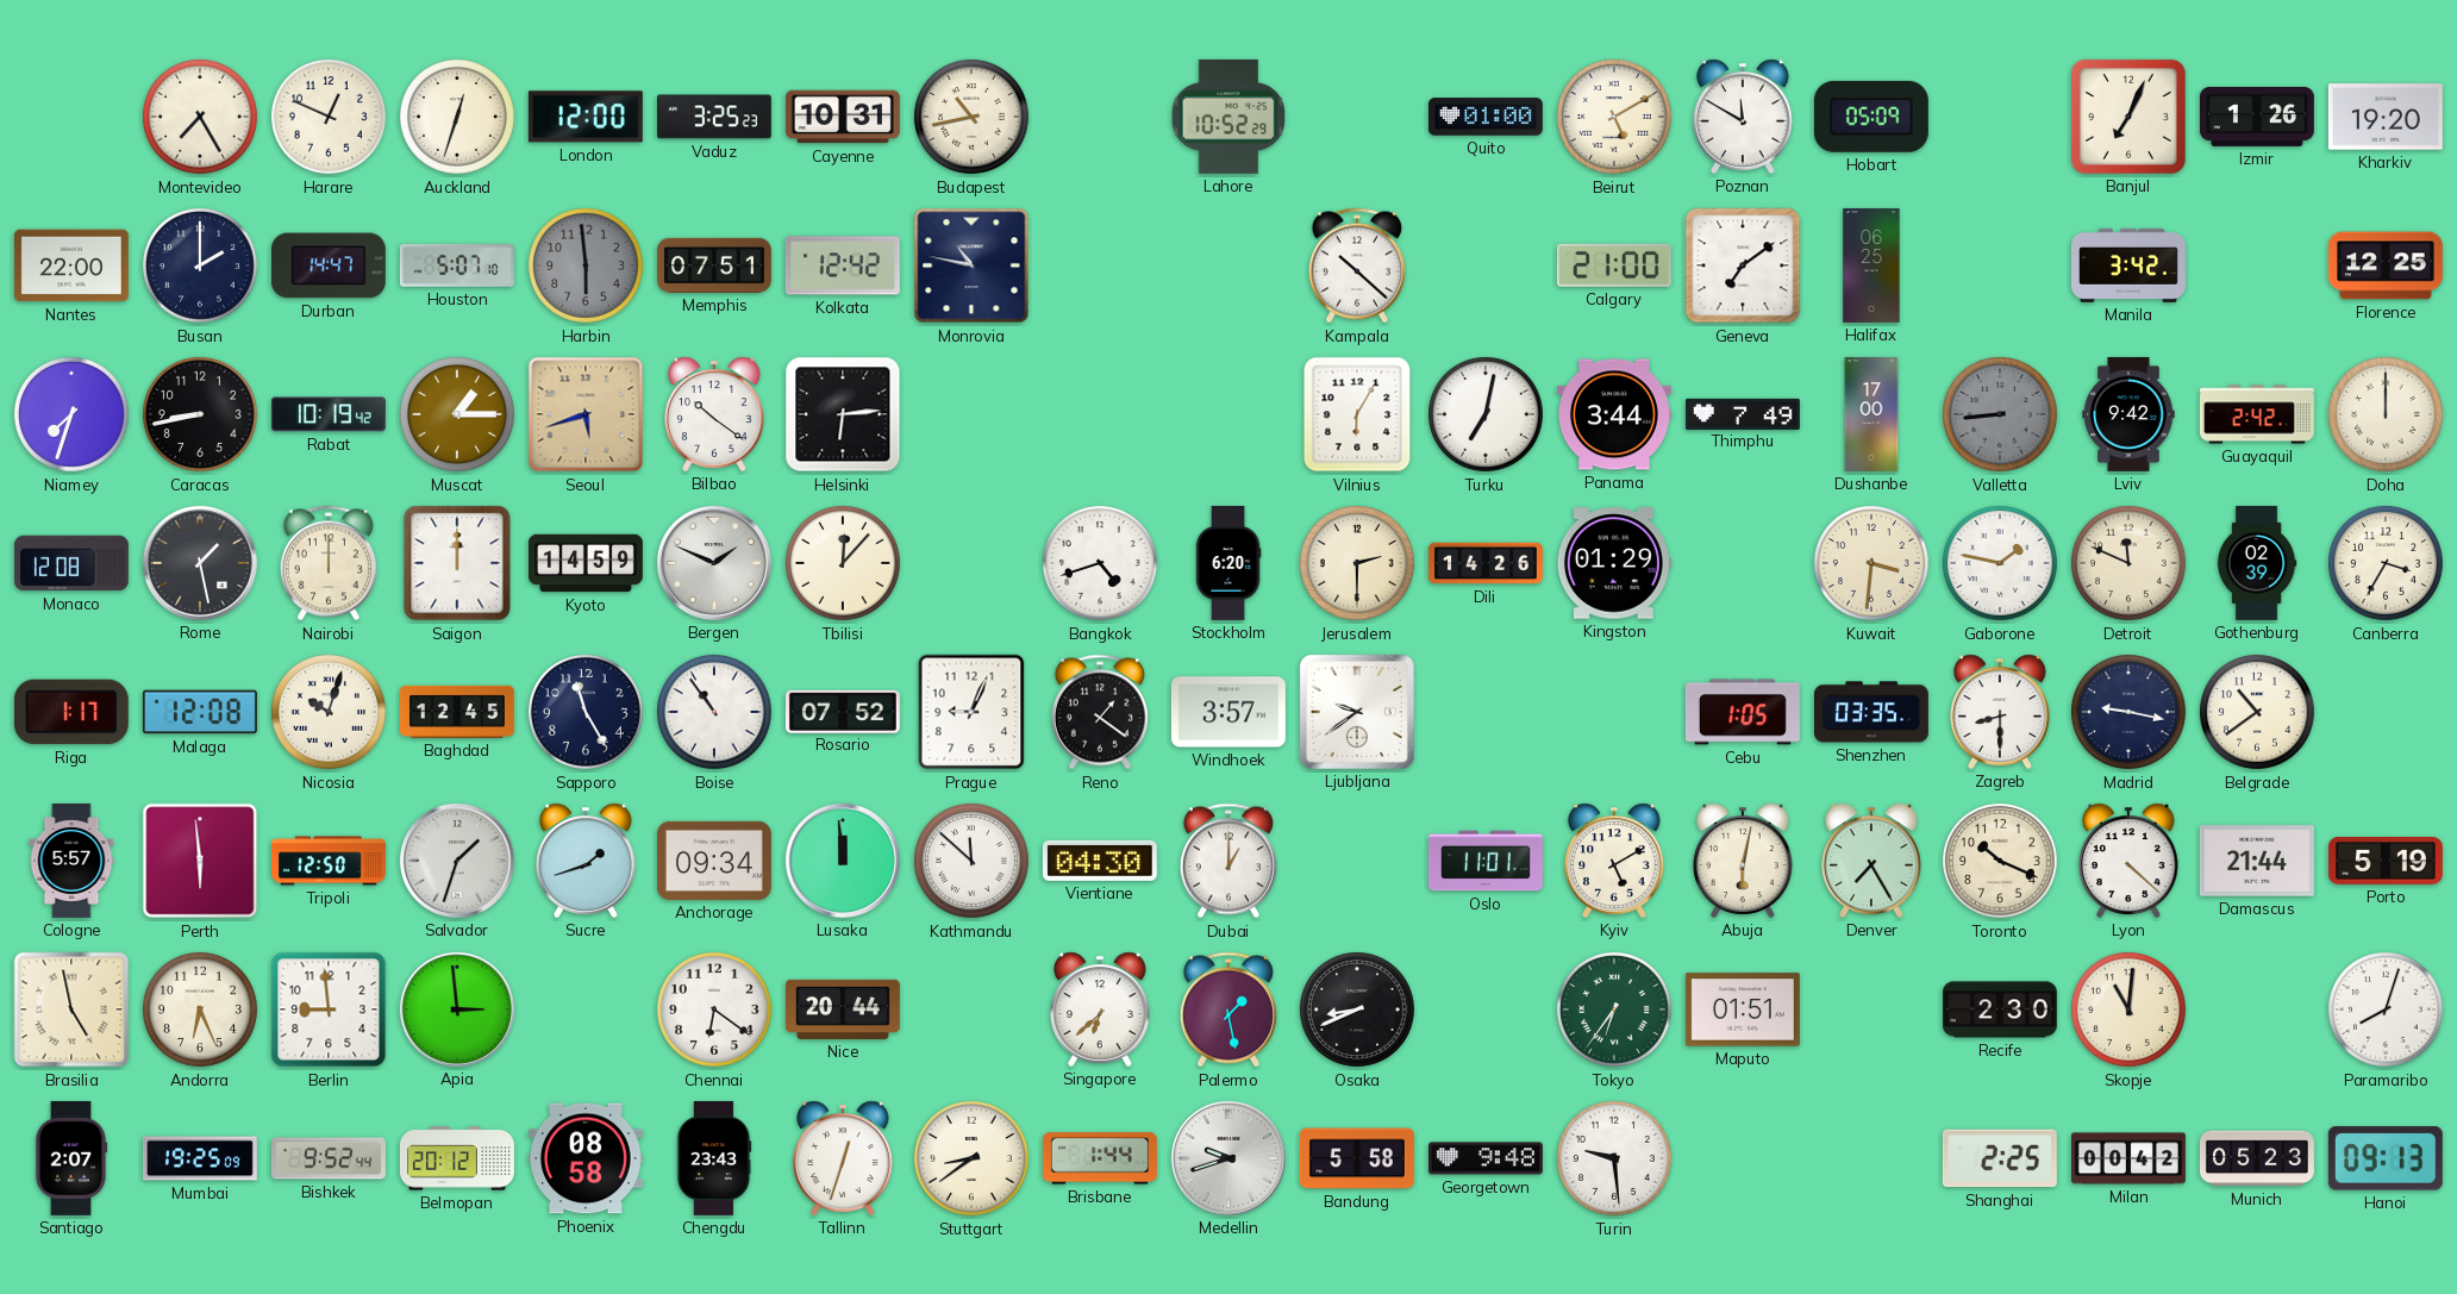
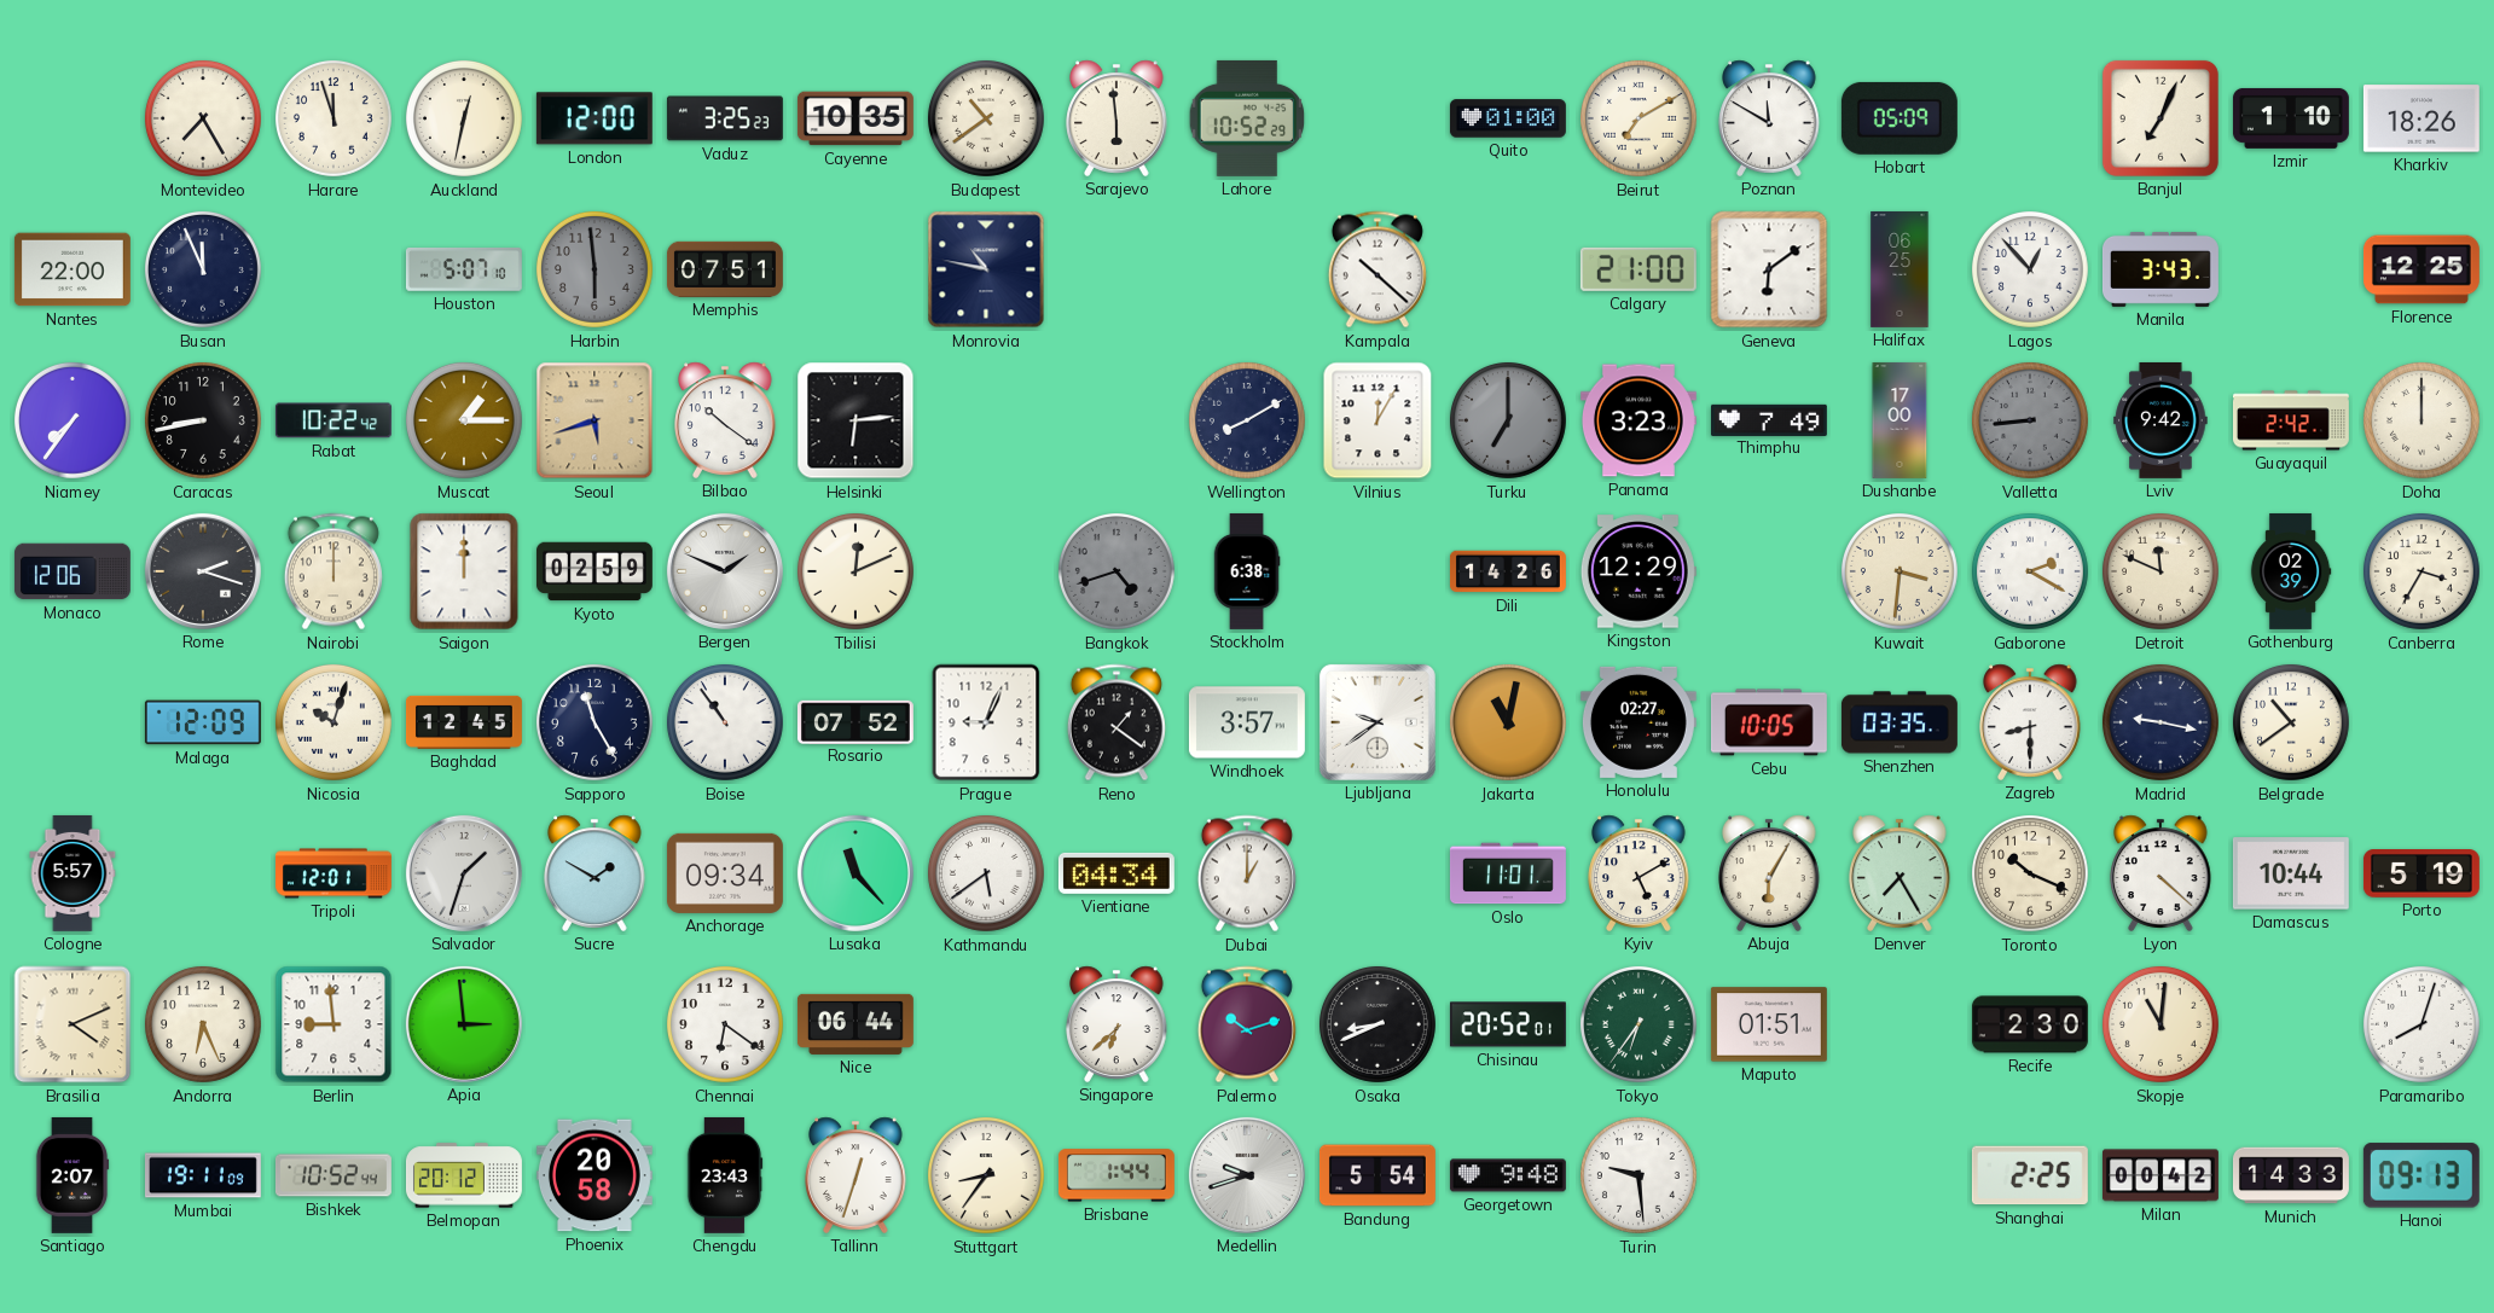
Harare: 12:49 -> 11:57
Auckland: 12:33 -> 12:32
Cayenne: 10:31 -> 10:35
Budapest: 10:43 -> 10:39
Sarajevo: none -> 5:59
Beirut: 5:10 -> 7:10
Izmir: 1:26 -> 1:10
Kharkiv: 19:20 -> 18:26
Busan: 2:00 -> 11:56
Durban: 14:47 -> none
Kolkata: 12:42 -> none
Geneva: 7:09 -> 6:09
Lagos: none -> 12:53
Manila: 3:42 -> 3:43
Niamey: 7:33 -> 7:36
Rabat: 10:19 -> 10:22
Wellington: none -> 8:10
Vilnius: 6:05 -> 12:05
Turku: 7:02 -> 7:00
Turku dial: white -> grey
Panama: 3:44 -> 3:23
Monaco: 12:08 -> 12:06
Rome: 1:28 -> 2:18
Kyoto: 14:59 -> 02:59
Tbilisi: 12:07 -> 12:11
Bangkok dial: white -> grey
Stockholm: 6:20 -> 6:38
Jerusalem: 2:30 -> none
Kingston: 01:29 -> 12:29
Gaborone: 1:47 -> 2:20
Riga: 1:17 -> none
Malaga: 12:08 -> 12:09
Jakarta: none -> 11:02
Honolulu: none -> 02:27
Cebu: 1:05 -> 10:05
Perth: 5:59 -> none
Tripoli: 12:50 -> 12:01
Sucre: 1:42 -> 1:50
Lusaka: 11:59 -> 11:23
Kathmandu: 11:52 -> 5:39
Vientiane: 04:30 -> 04:34
Abuja: 6:02 -> 6:05
Damascus: 21:44 -> 10:44
Brasilia: 4:58 -> 4:11
Nice: 20:44 -> 06:44
Palermo: 1:28 -> 10:12
Chisinau: none -> 20:52
Mumbai: 19:25 -> 19:11
Bishkek: 9:52 -> 10:52
Phoenix: 08:58 -> 20:58
Stuttgart: 8:39 -> 8:36
Bandung: 5:58 -> 5:54
Munich: 05:23 -> 14:33
